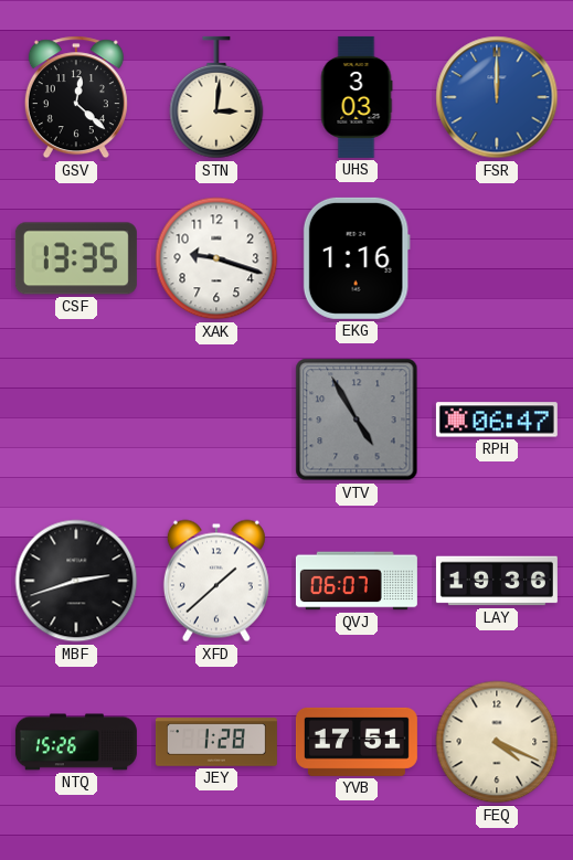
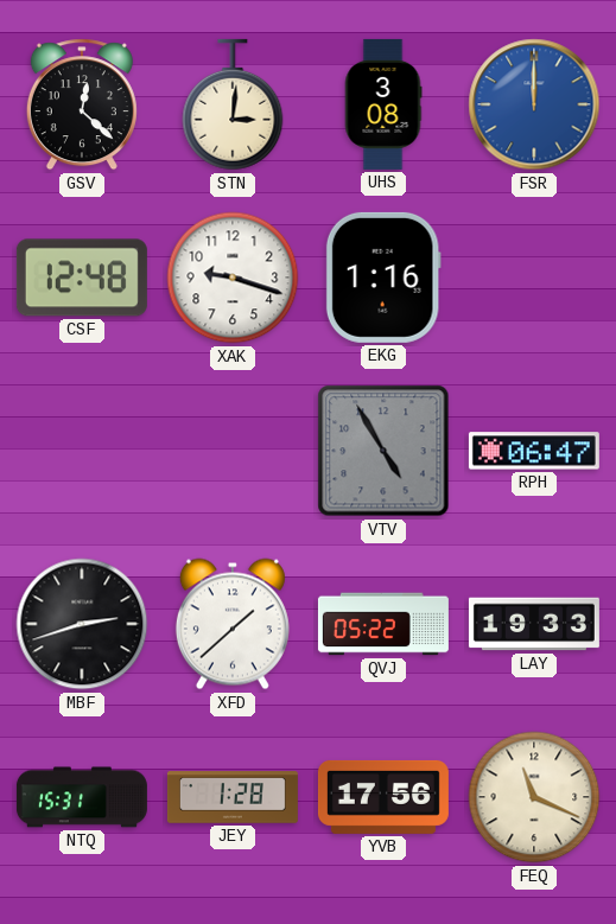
UHS: 3:03 -> 3:08
CSF: 13:35 -> 12:48
QVJ: 06:07 -> 05:22
LAY: 19:36 -> 19:33
NTQ: 15:26 -> 15:31
YVB: 17:51 -> 17:56
FEQ: 4:19 -> 11:19
